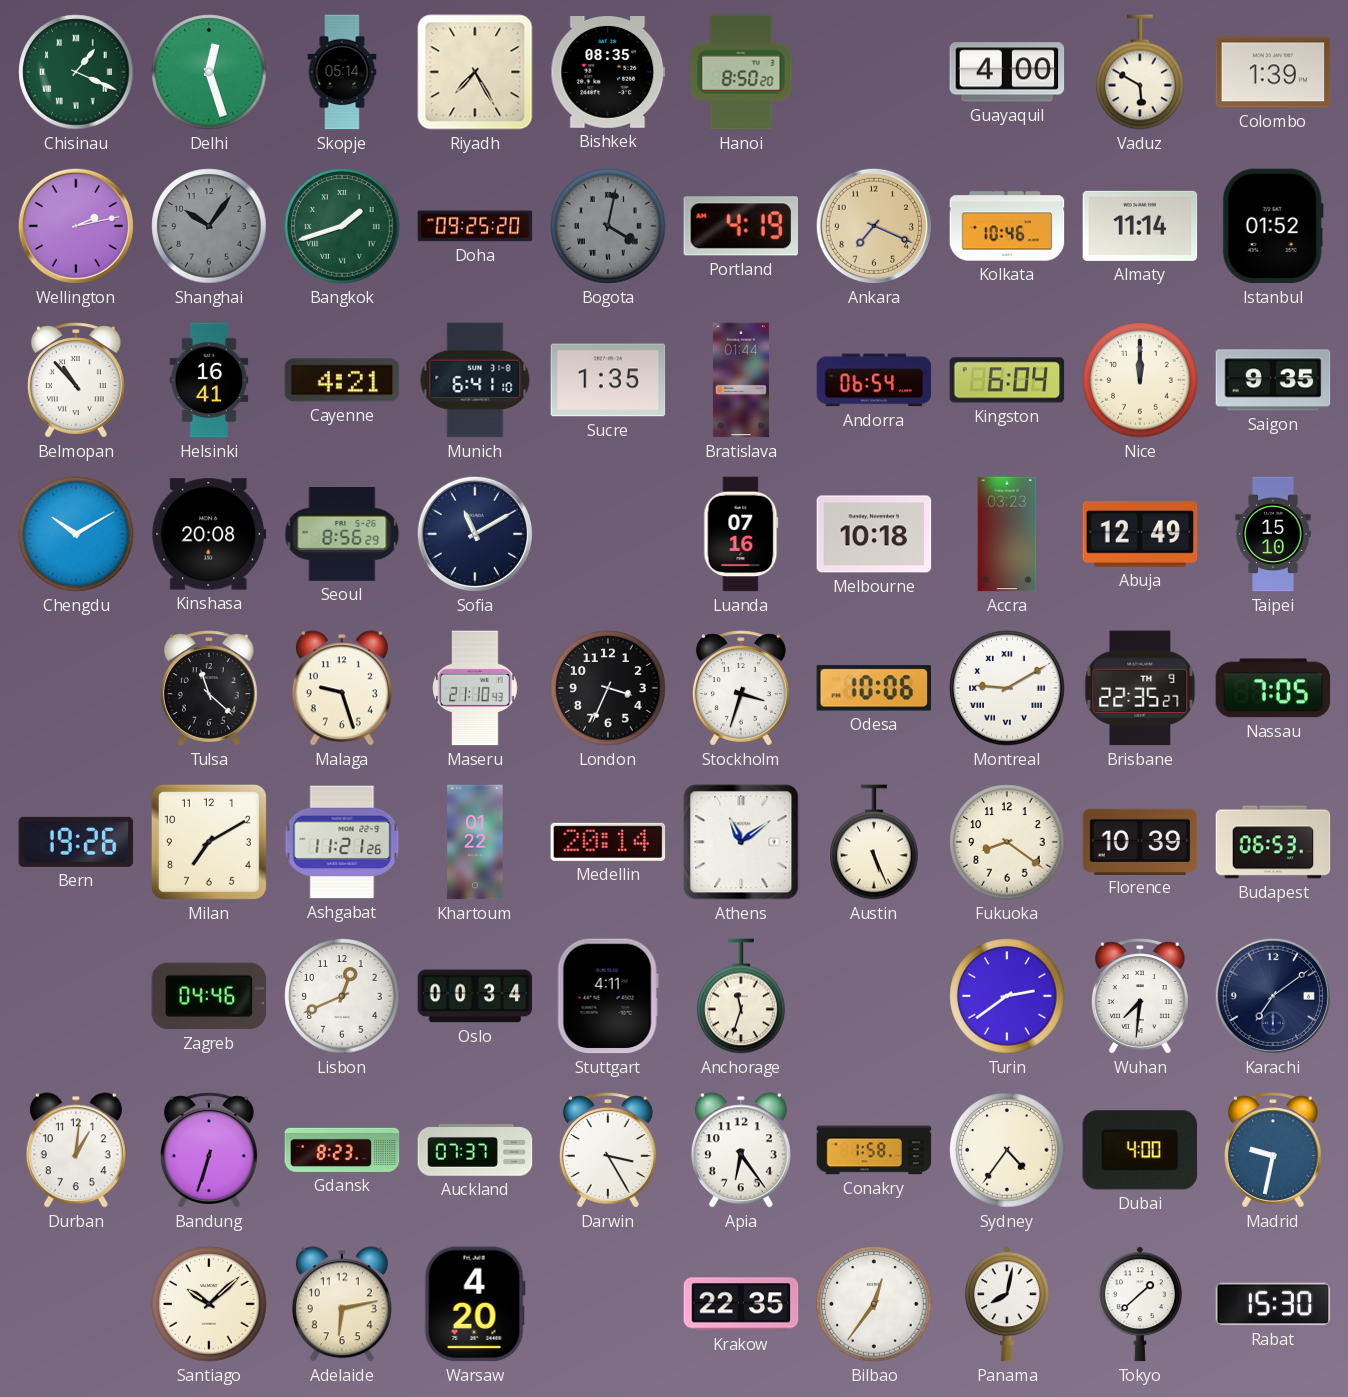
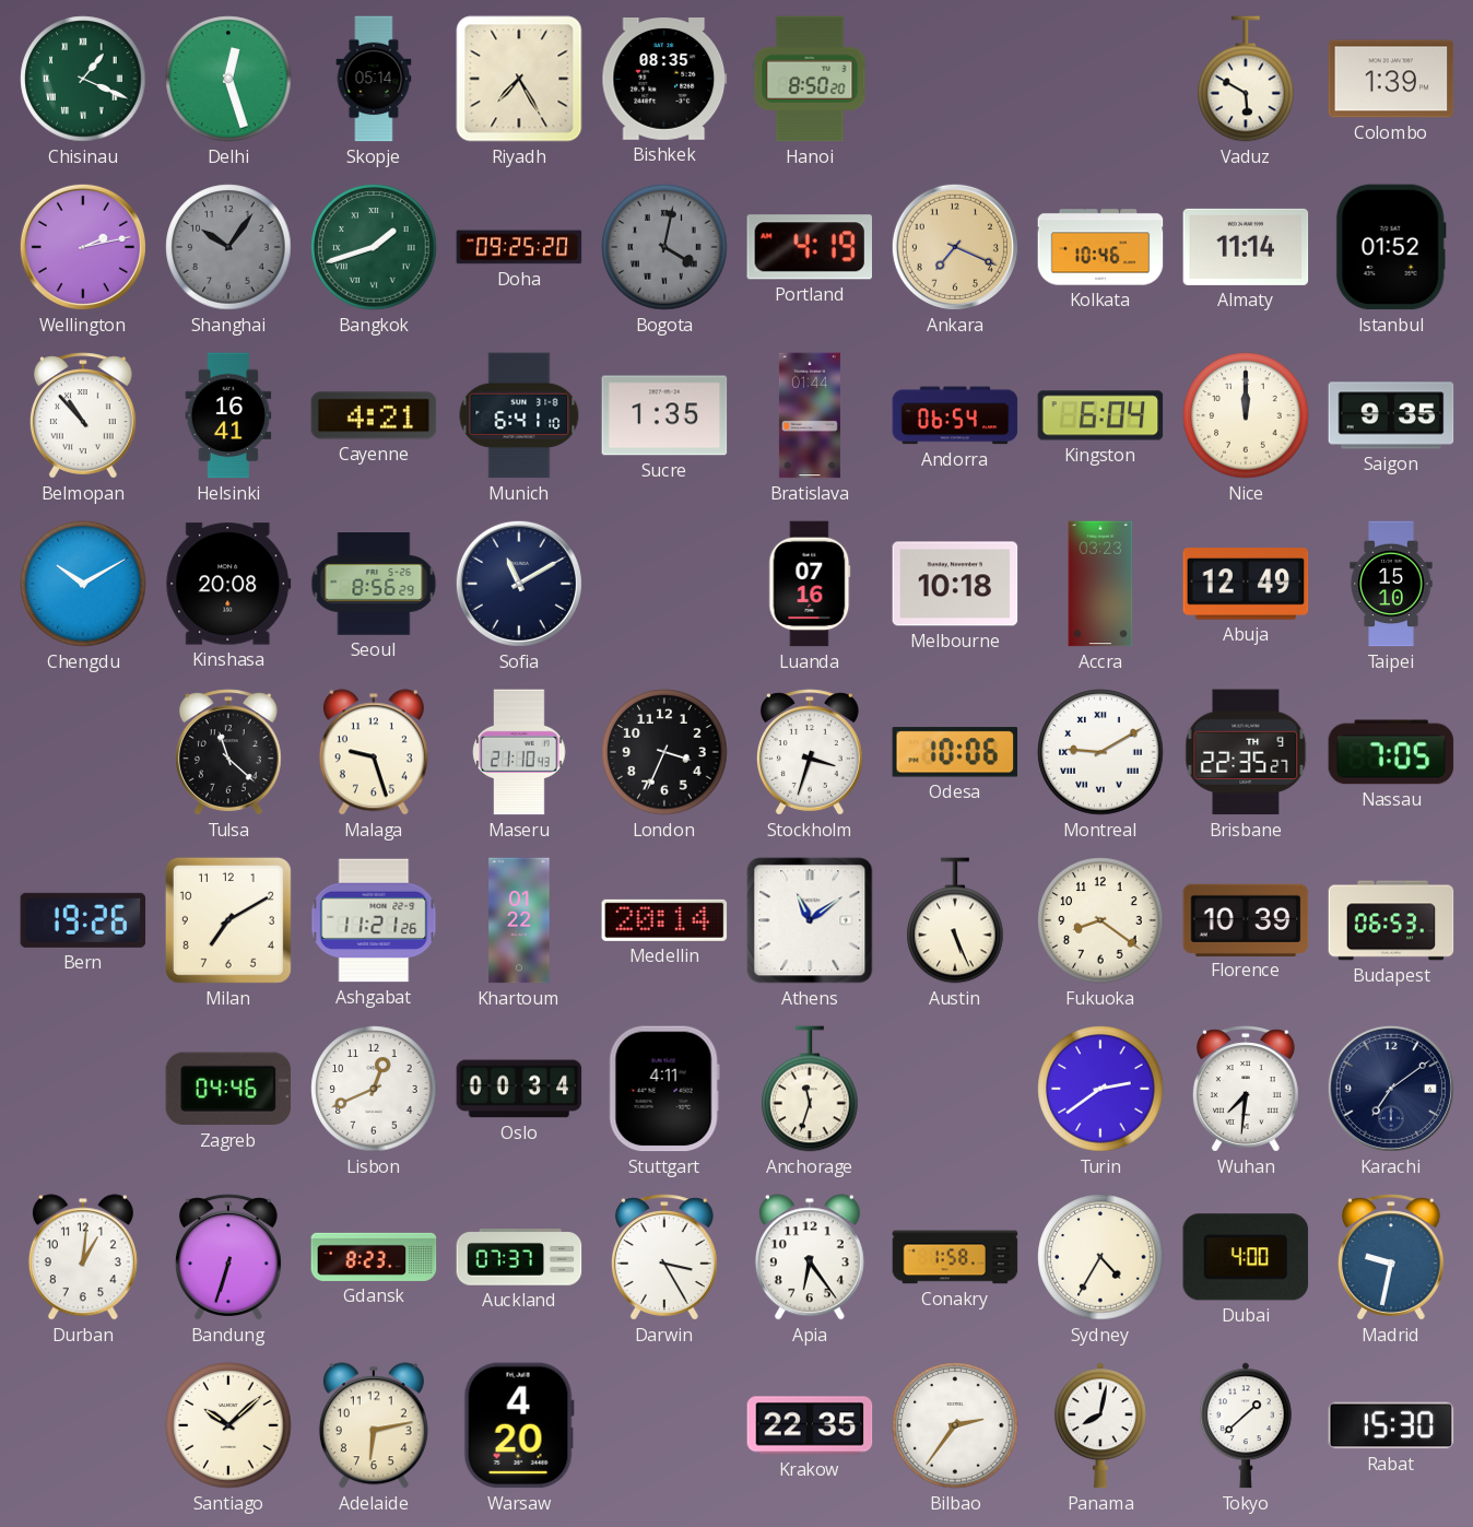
Guayaquil: 4:00 -> none
Sydney: 4:36 -> 4:35
Bilbao: 12:36 -> 2:36
